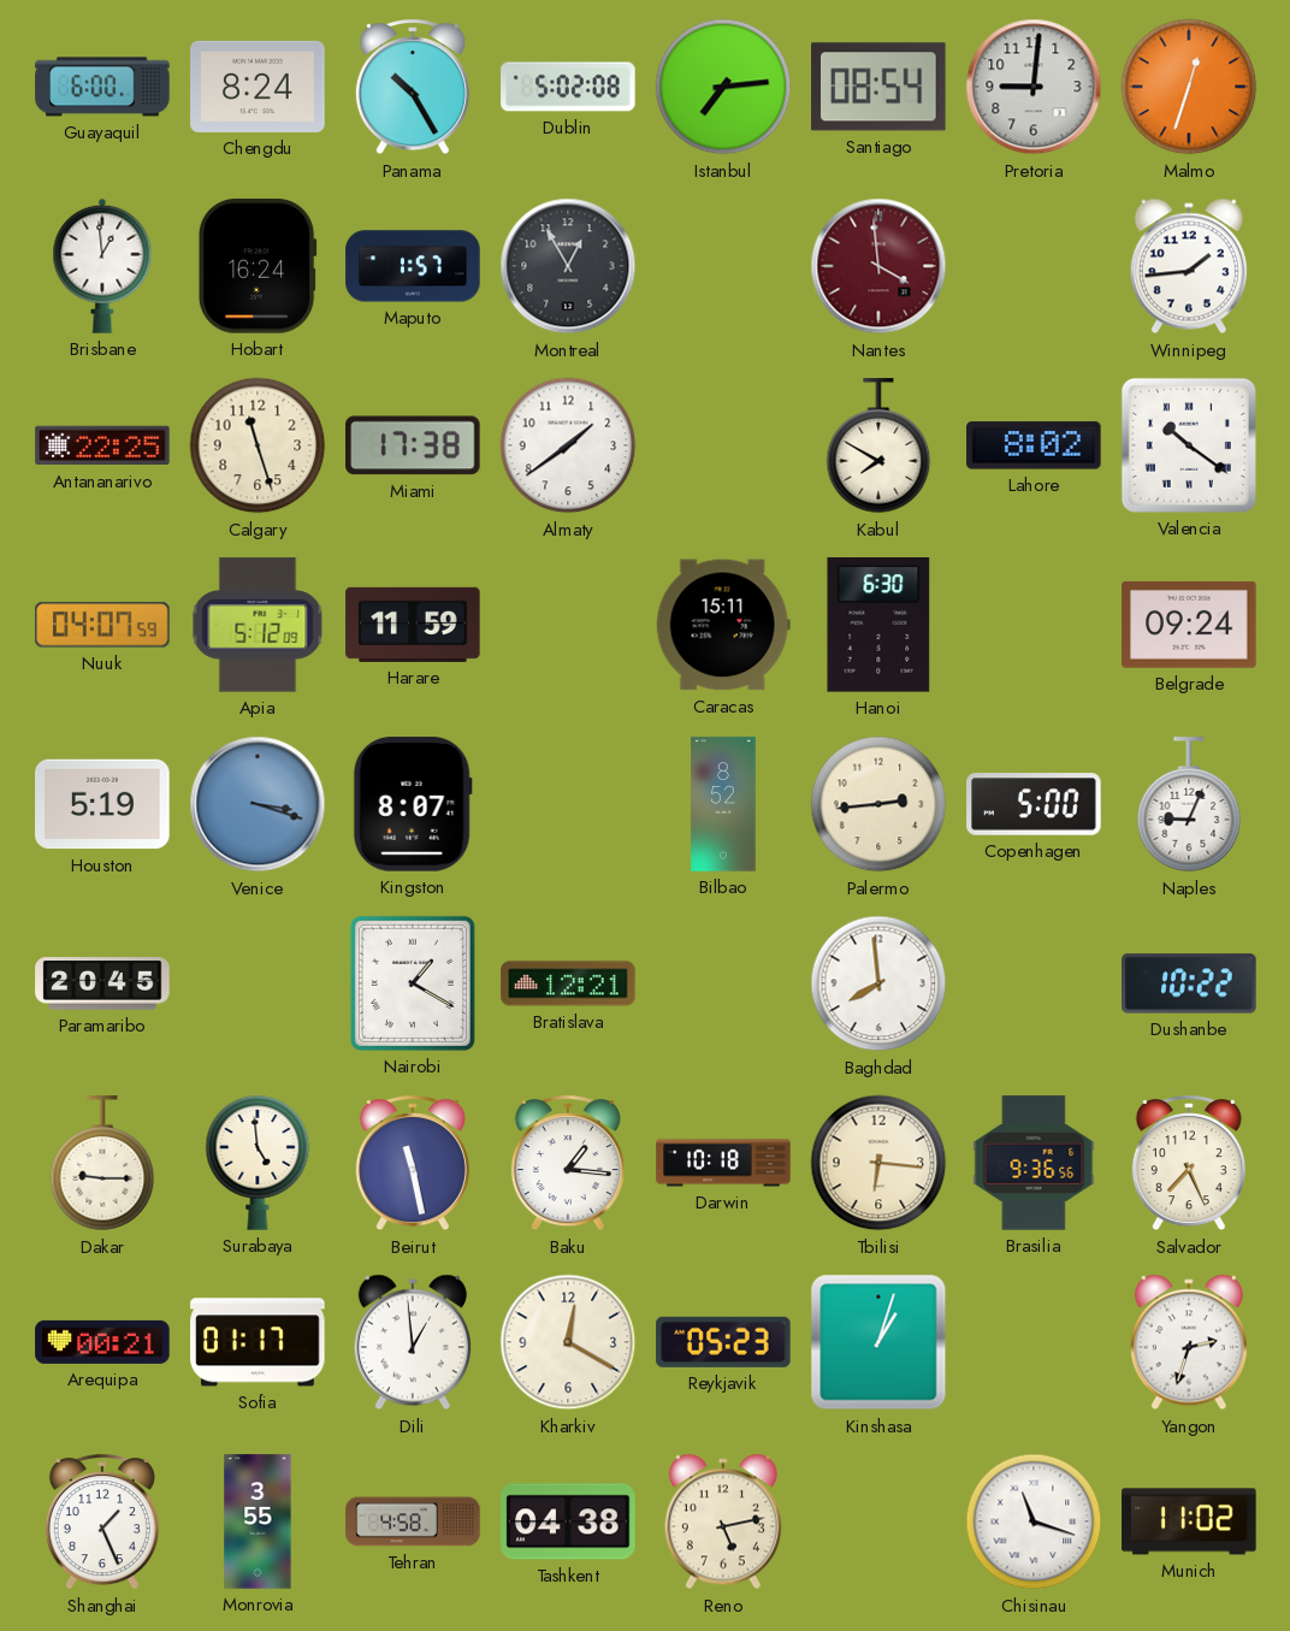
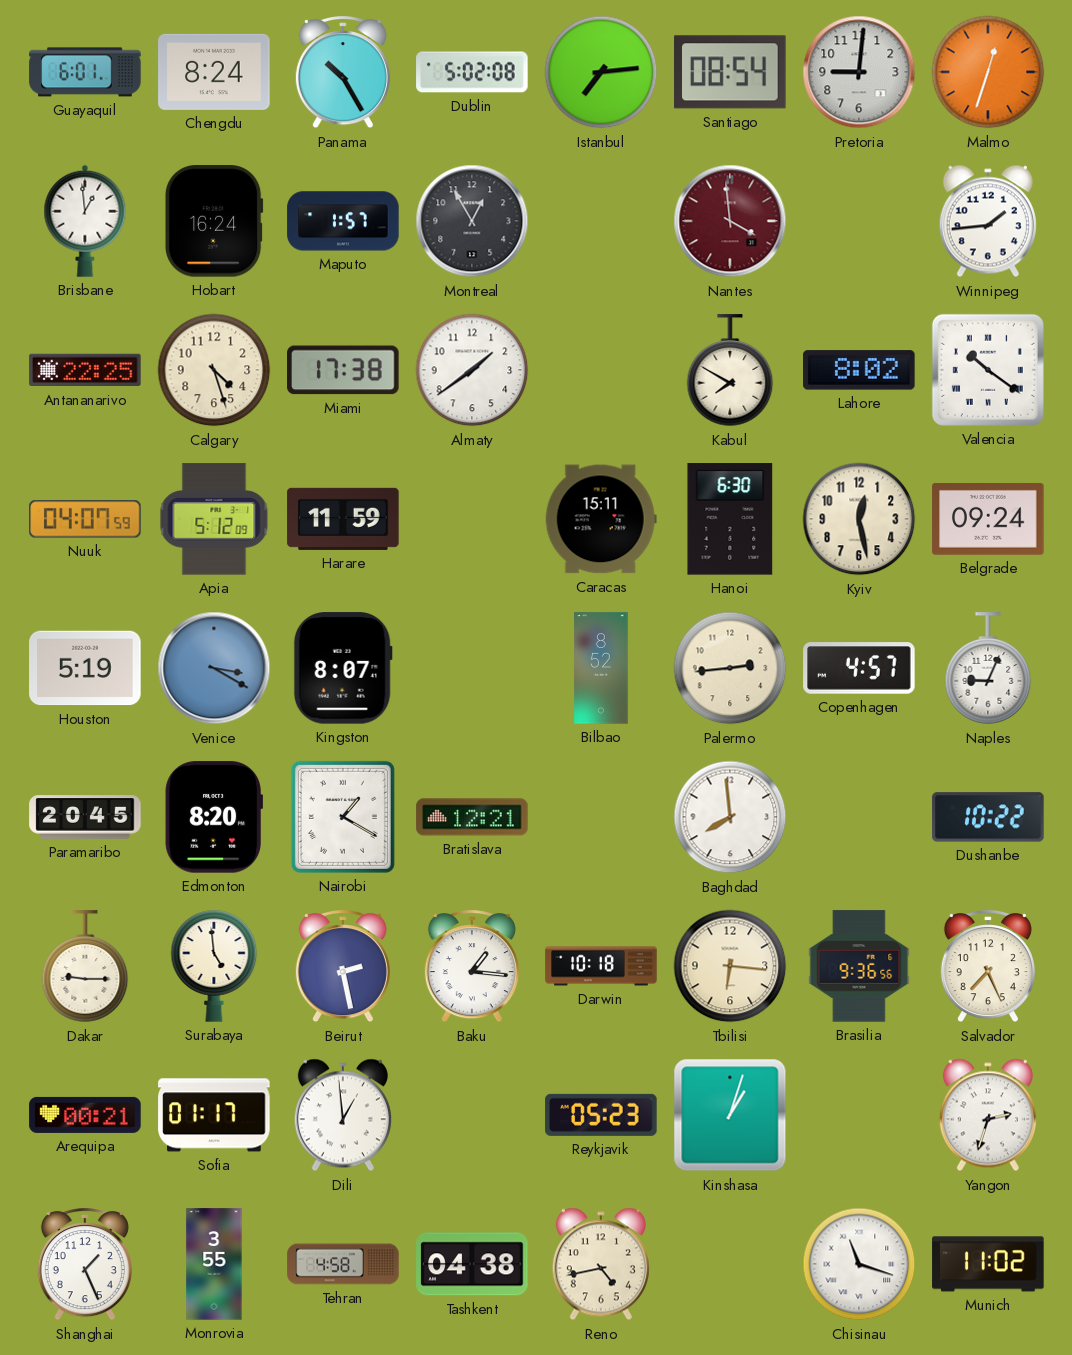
Guayaquil: 6:00 -> 6:01
Calgary: 11:27 -> 4:27
Kyiv: none -> 12:28
Venice: 3:18 -> 3:20
Copenhagen: 5:00 -> 4:57
Edmonton: none -> 8:20
Beirut: 11:28 -> 2:28
Kharkiv: 12:20 -> none
Reno: 5:13 -> 4:43
